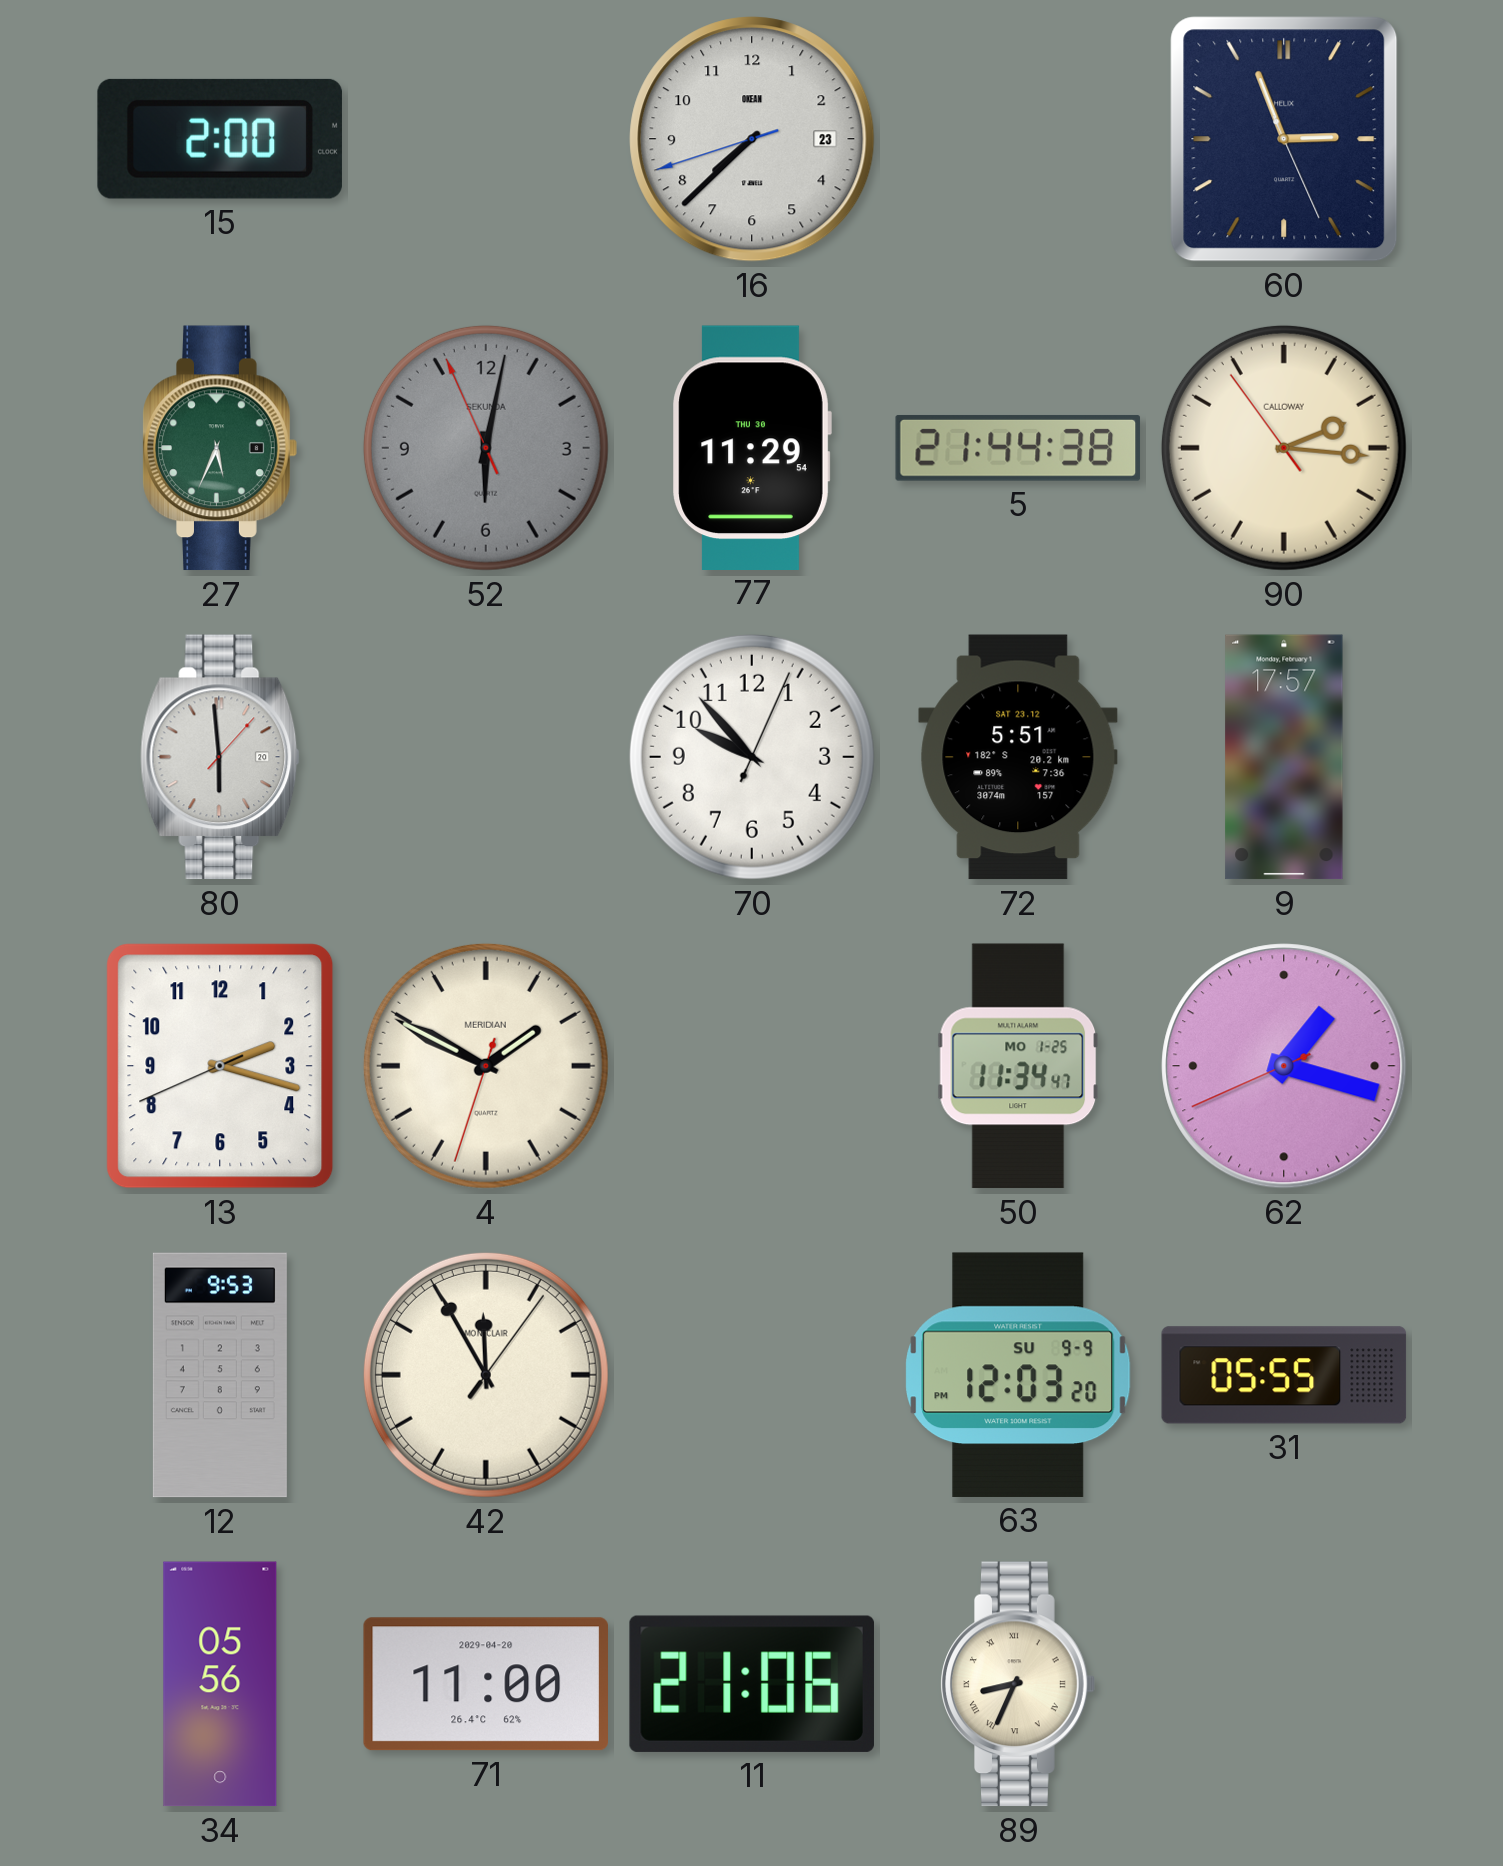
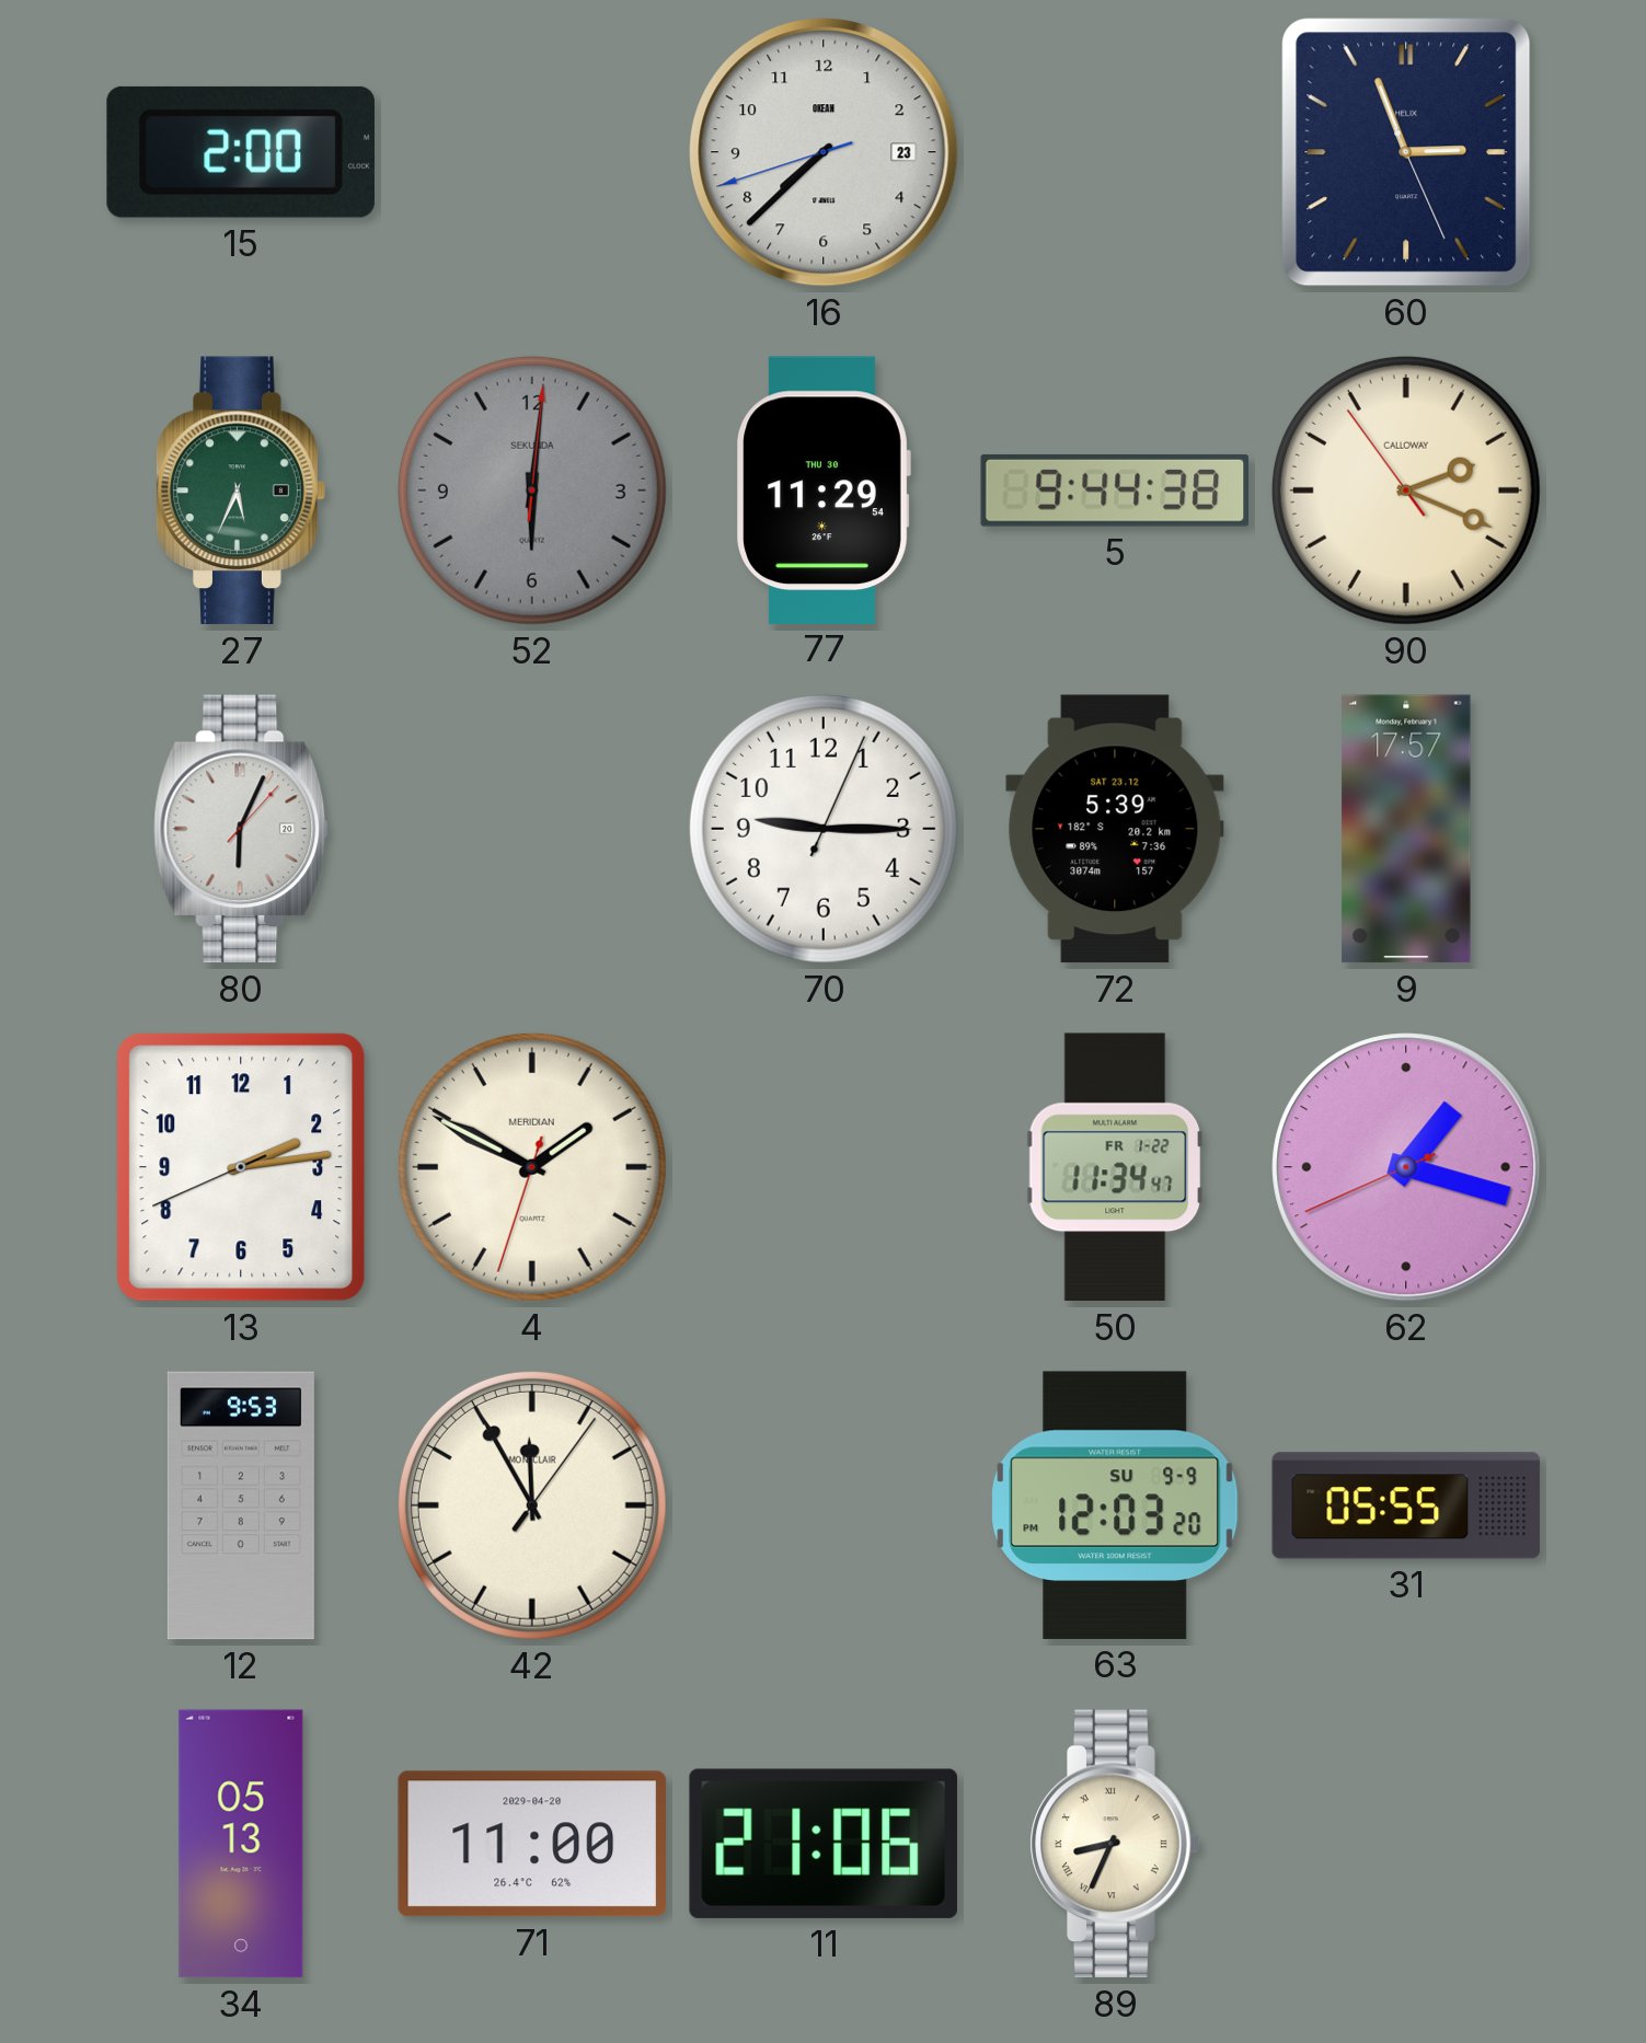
52: 6:01:56 -> 6:01:01
5: 21:44 -> 9:44
90: 2:15 -> 2:18
80: 5:59 -> 6:04
70: 9:53 -> 9:15
72: 5:51 -> 5:39
13: 2:17 -> 2:13
50 date: MO 1-25 -> FR 1-22
34: 05:56 -> 05:13
